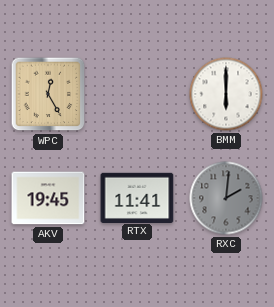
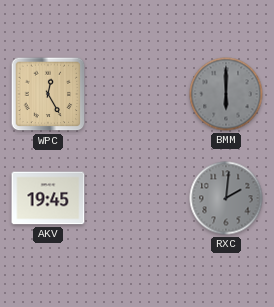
BMM dial: white -> grey
RTX: 11:41 -> none
